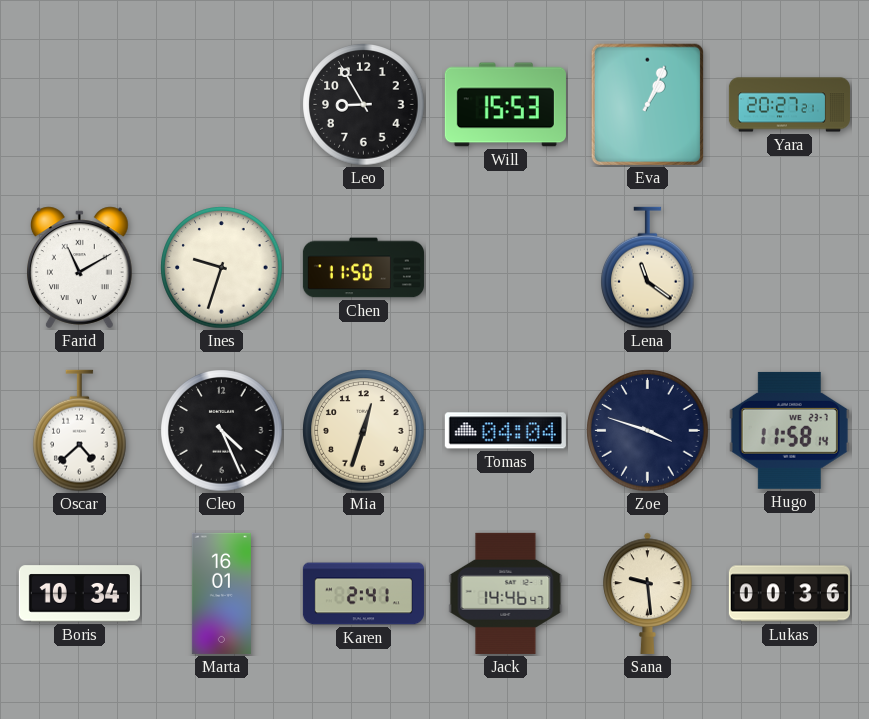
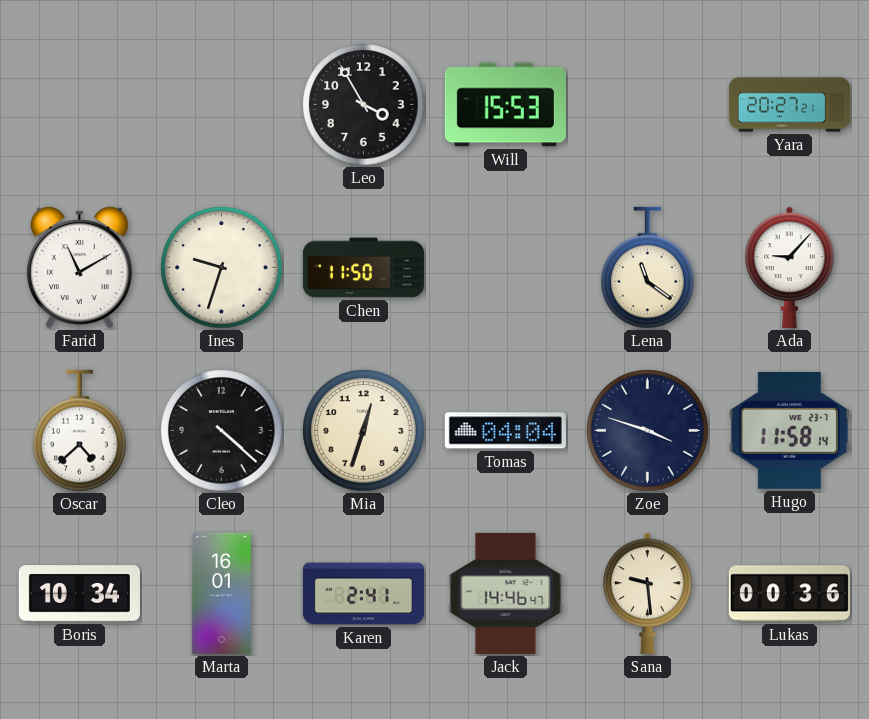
Leo: 8:55 -> 3:55
Eva: 1:04 -> none
Ada: none -> 9:07
Cleo: 4:26 -> 4:22
